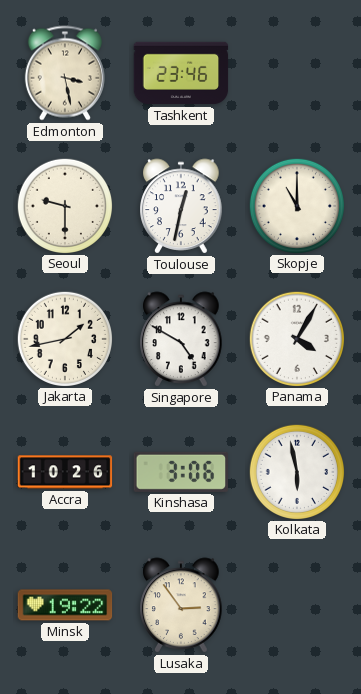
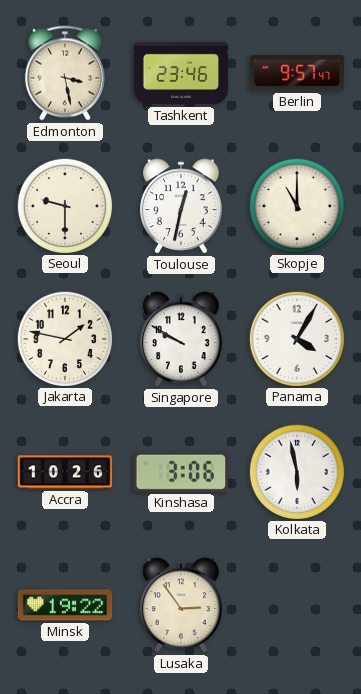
Berlin: none -> 9:57
Jakarta: 1:43 -> 1:47
Singapore: 4:50 -> 9:50
